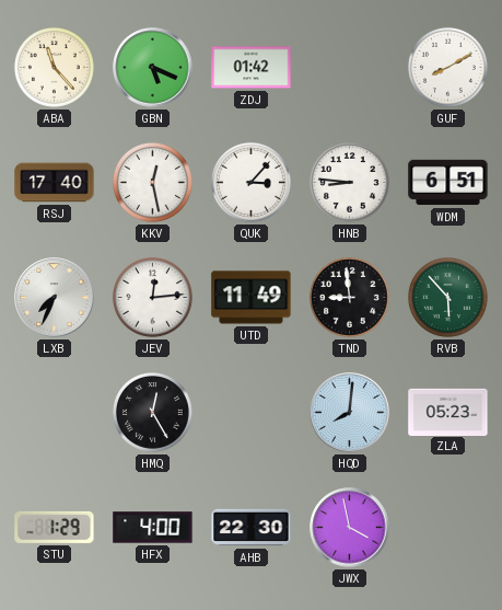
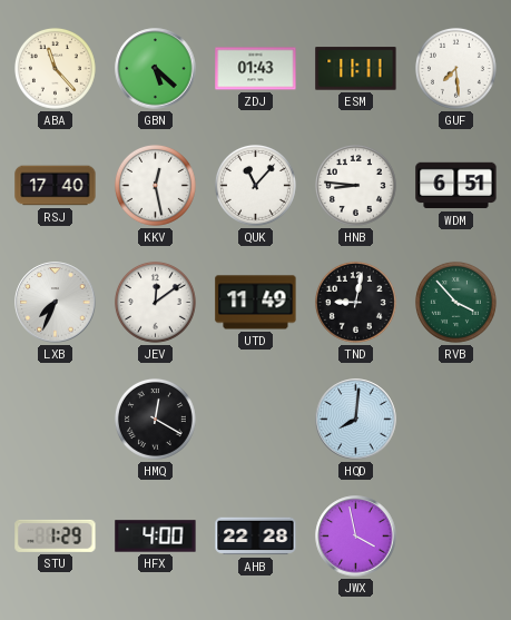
GBN: 5:19 -> 5:22
ZDJ: 01:42 -> 01:43
ESM: none -> 11:11
GUF: 8:10 -> 7:29
QUK: 3:07 -> 11:07
JEV: 12:14 -> 12:09
TND: 8:59 -> 9:02
RVB: 5:53 -> 3:53
HMQ: 12:25 -> 12:20
ZLA: 05:23 -> none
AHB: 22:30 -> 22:28
